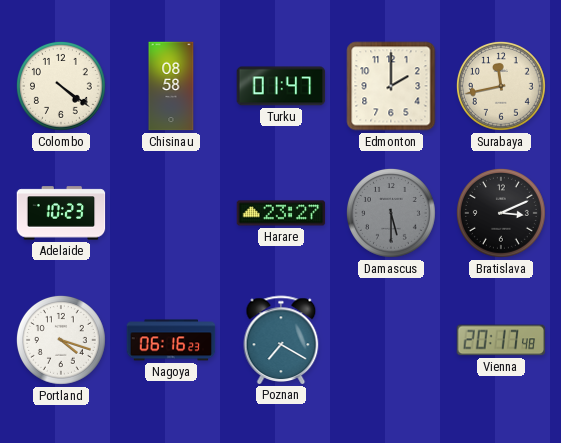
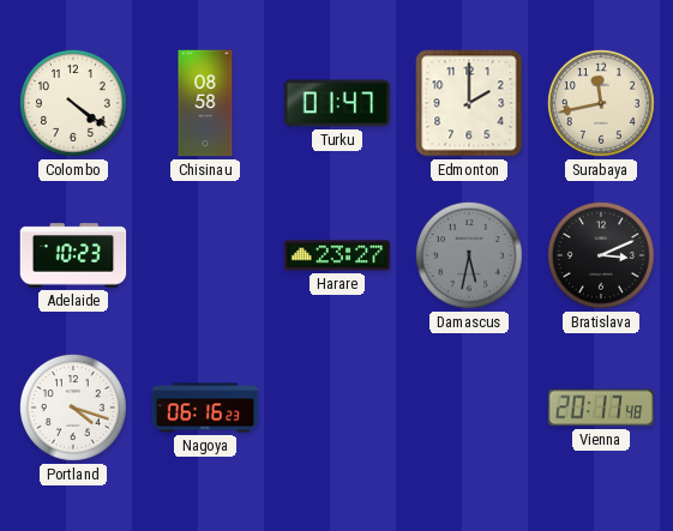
Damascus: 5:30 -> 5:32
Poznan: 7:20 -> none
